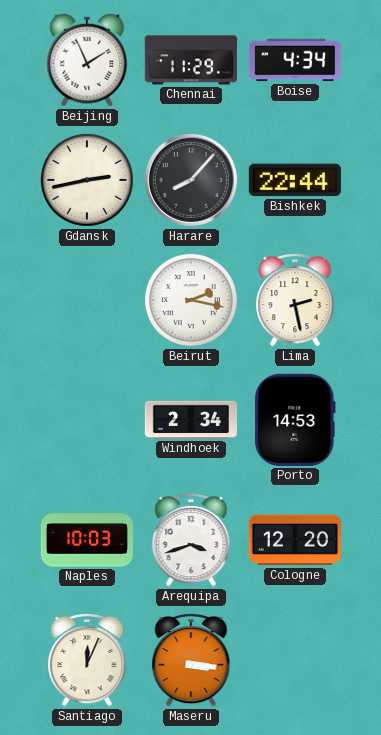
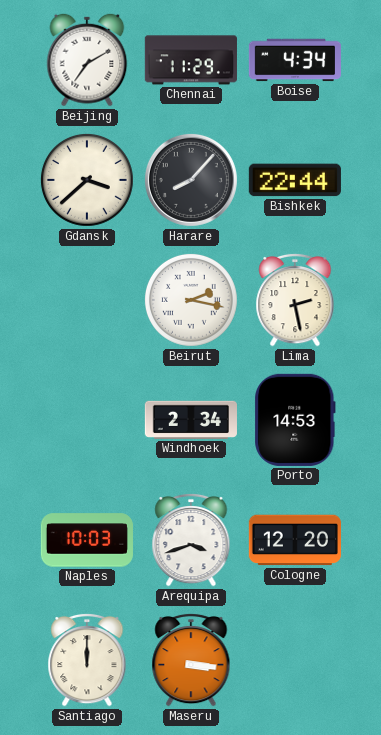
Beijing: 1:56 -> 7:10
Gdansk: 2:43 -> 3:38
Santiago: 12:04 -> 12:00
